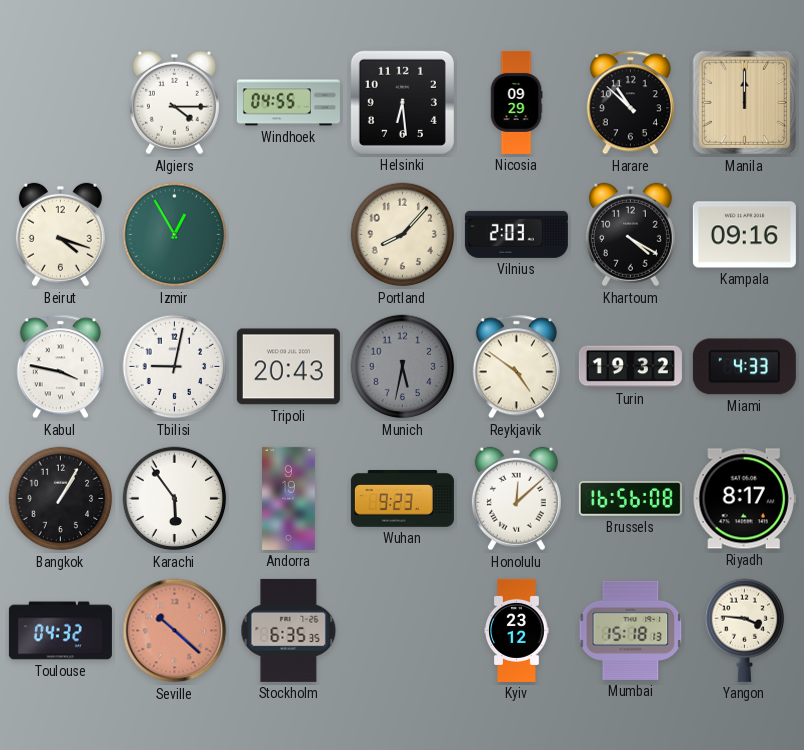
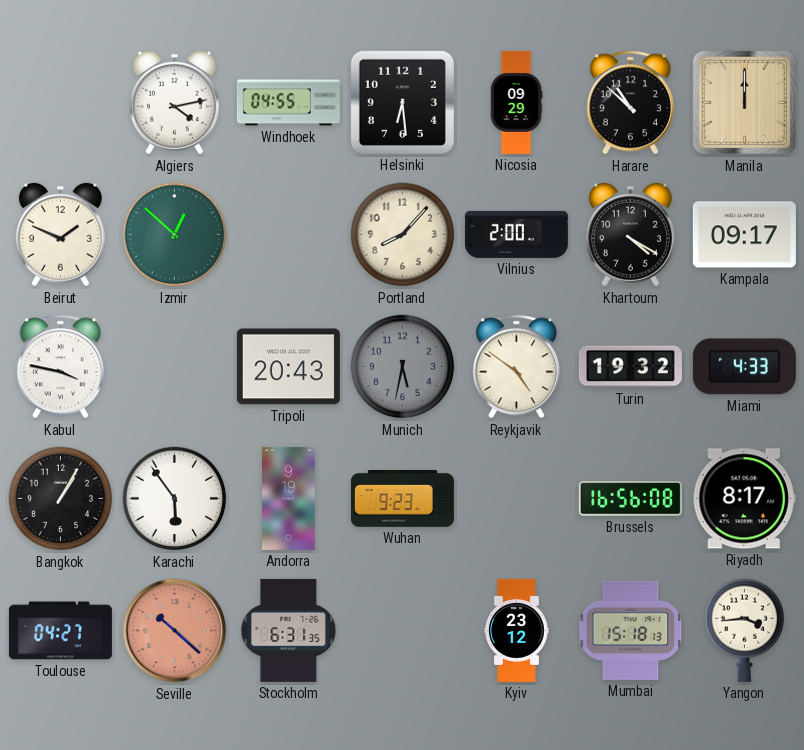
Algiers: 4:15 -> 4:13
Beirut: 4:18 -> 1:49
Izmir: 12:55 -> 12:52
Vilnius: 2:03 -> 2:00
Kampala: 09:16 -> 09:17
Tbilisi: 9:02 -> none
Honolulu: 12:08 -> none
Toulouse: 04:32 -> 04:27
Stockholm: 6:35 -> 6:31
Yangon: 3:46 -> 3:44
